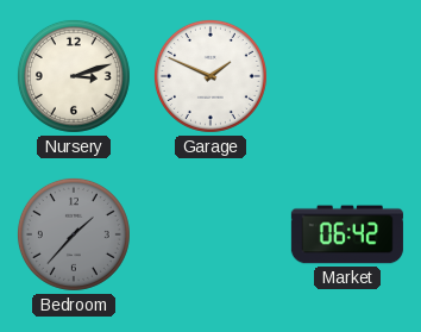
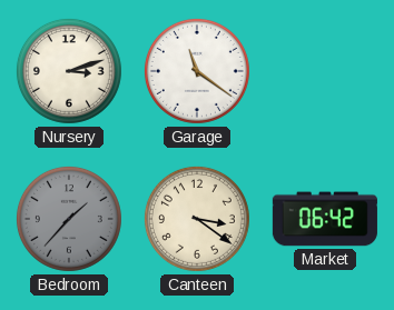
Garage: 1:49 -> 11:21
Canteen: none -> 3:21
